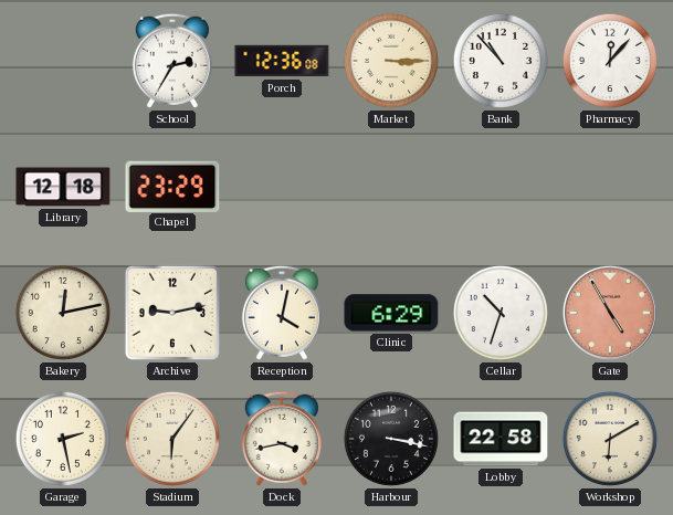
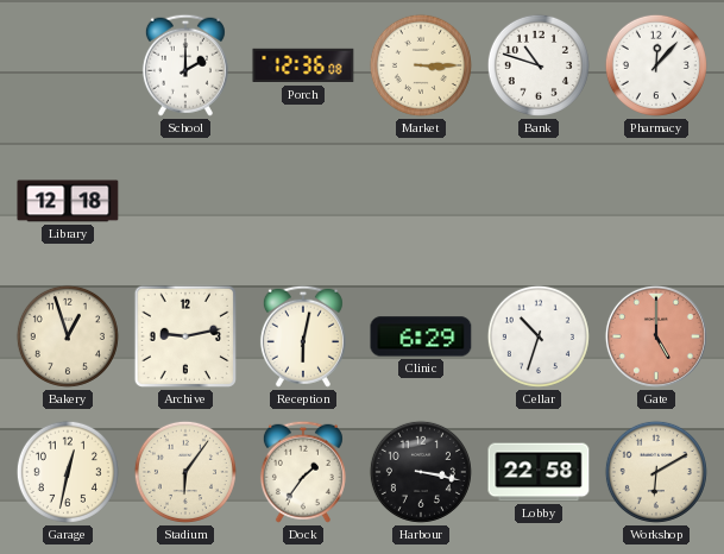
School: 2:35 -> 2:00
Bank: 10:53 -> 10:48
Chapel: 23:29 -> none
Bakery: 12:13 -> 12:57
Reception: 4:02 -> 6:02
Gate: 4:55 -> 5:00
Garage: 2:28 -> 12:32
Dock: 3:43 -> 1:36
